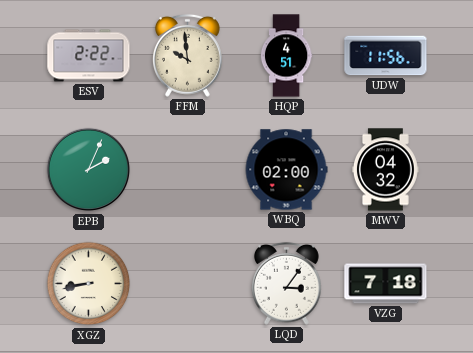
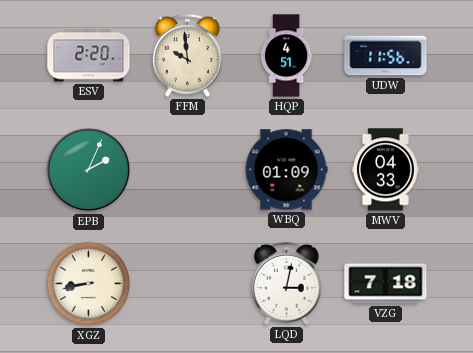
ESV: 2:22 -> 2:20
WBQ: 02:00 -> 01:09
MWV: 04:32 -> 04:33
LQD: 3:06 -> 3:02
